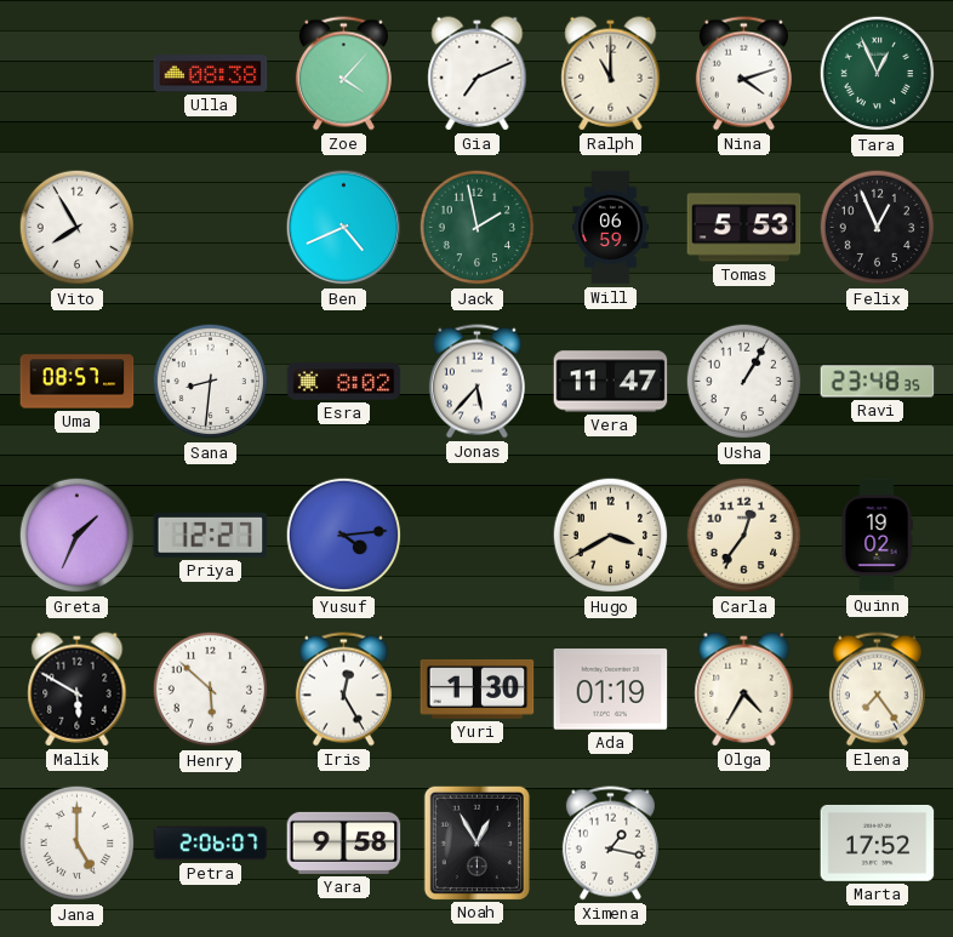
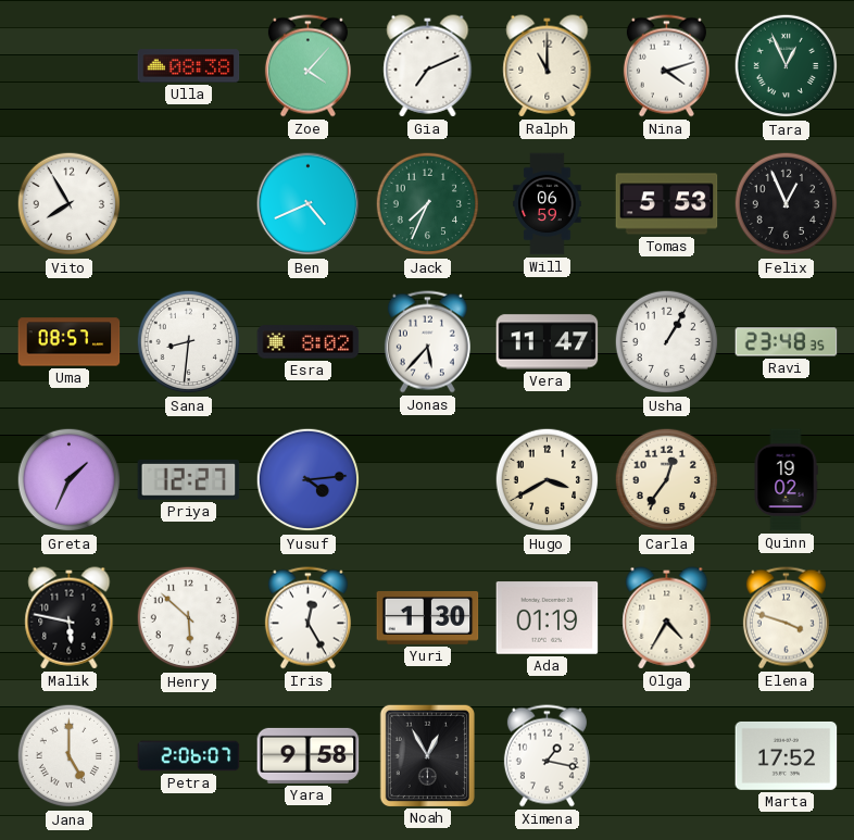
Jack: 1:58 -> 7:34
Malik: 5:50 -> 5:47
Elena: 7:24 -> 3:48
